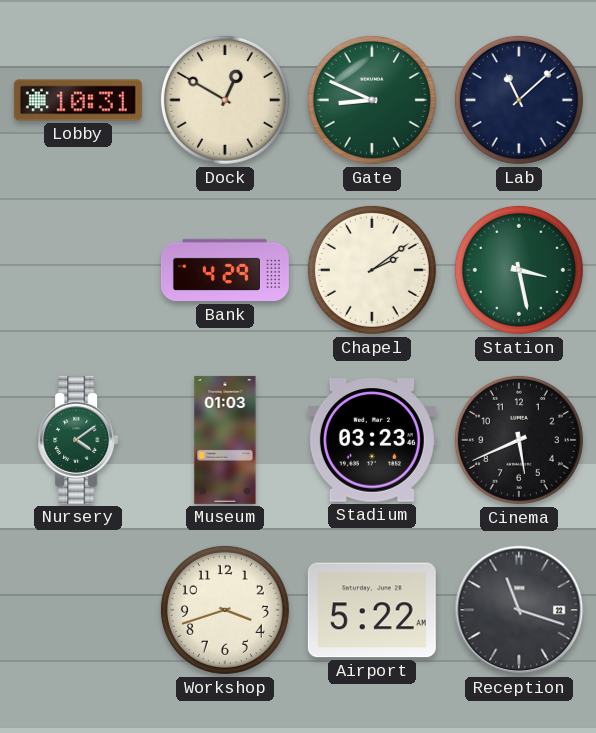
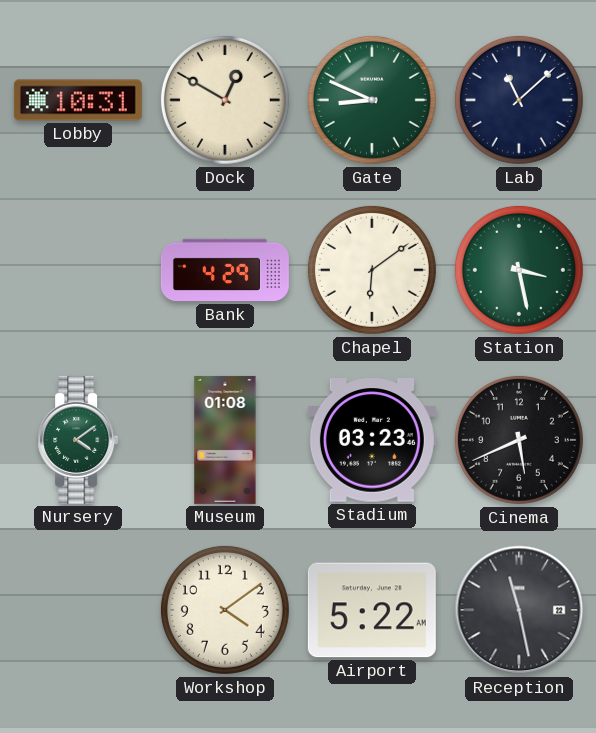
Chapel: 2:09 -> 6:09
Museum: 01:03 -> 01:08
Workshop: 3:42 -> 4:09
Reception: 11:18 -> 11:28
